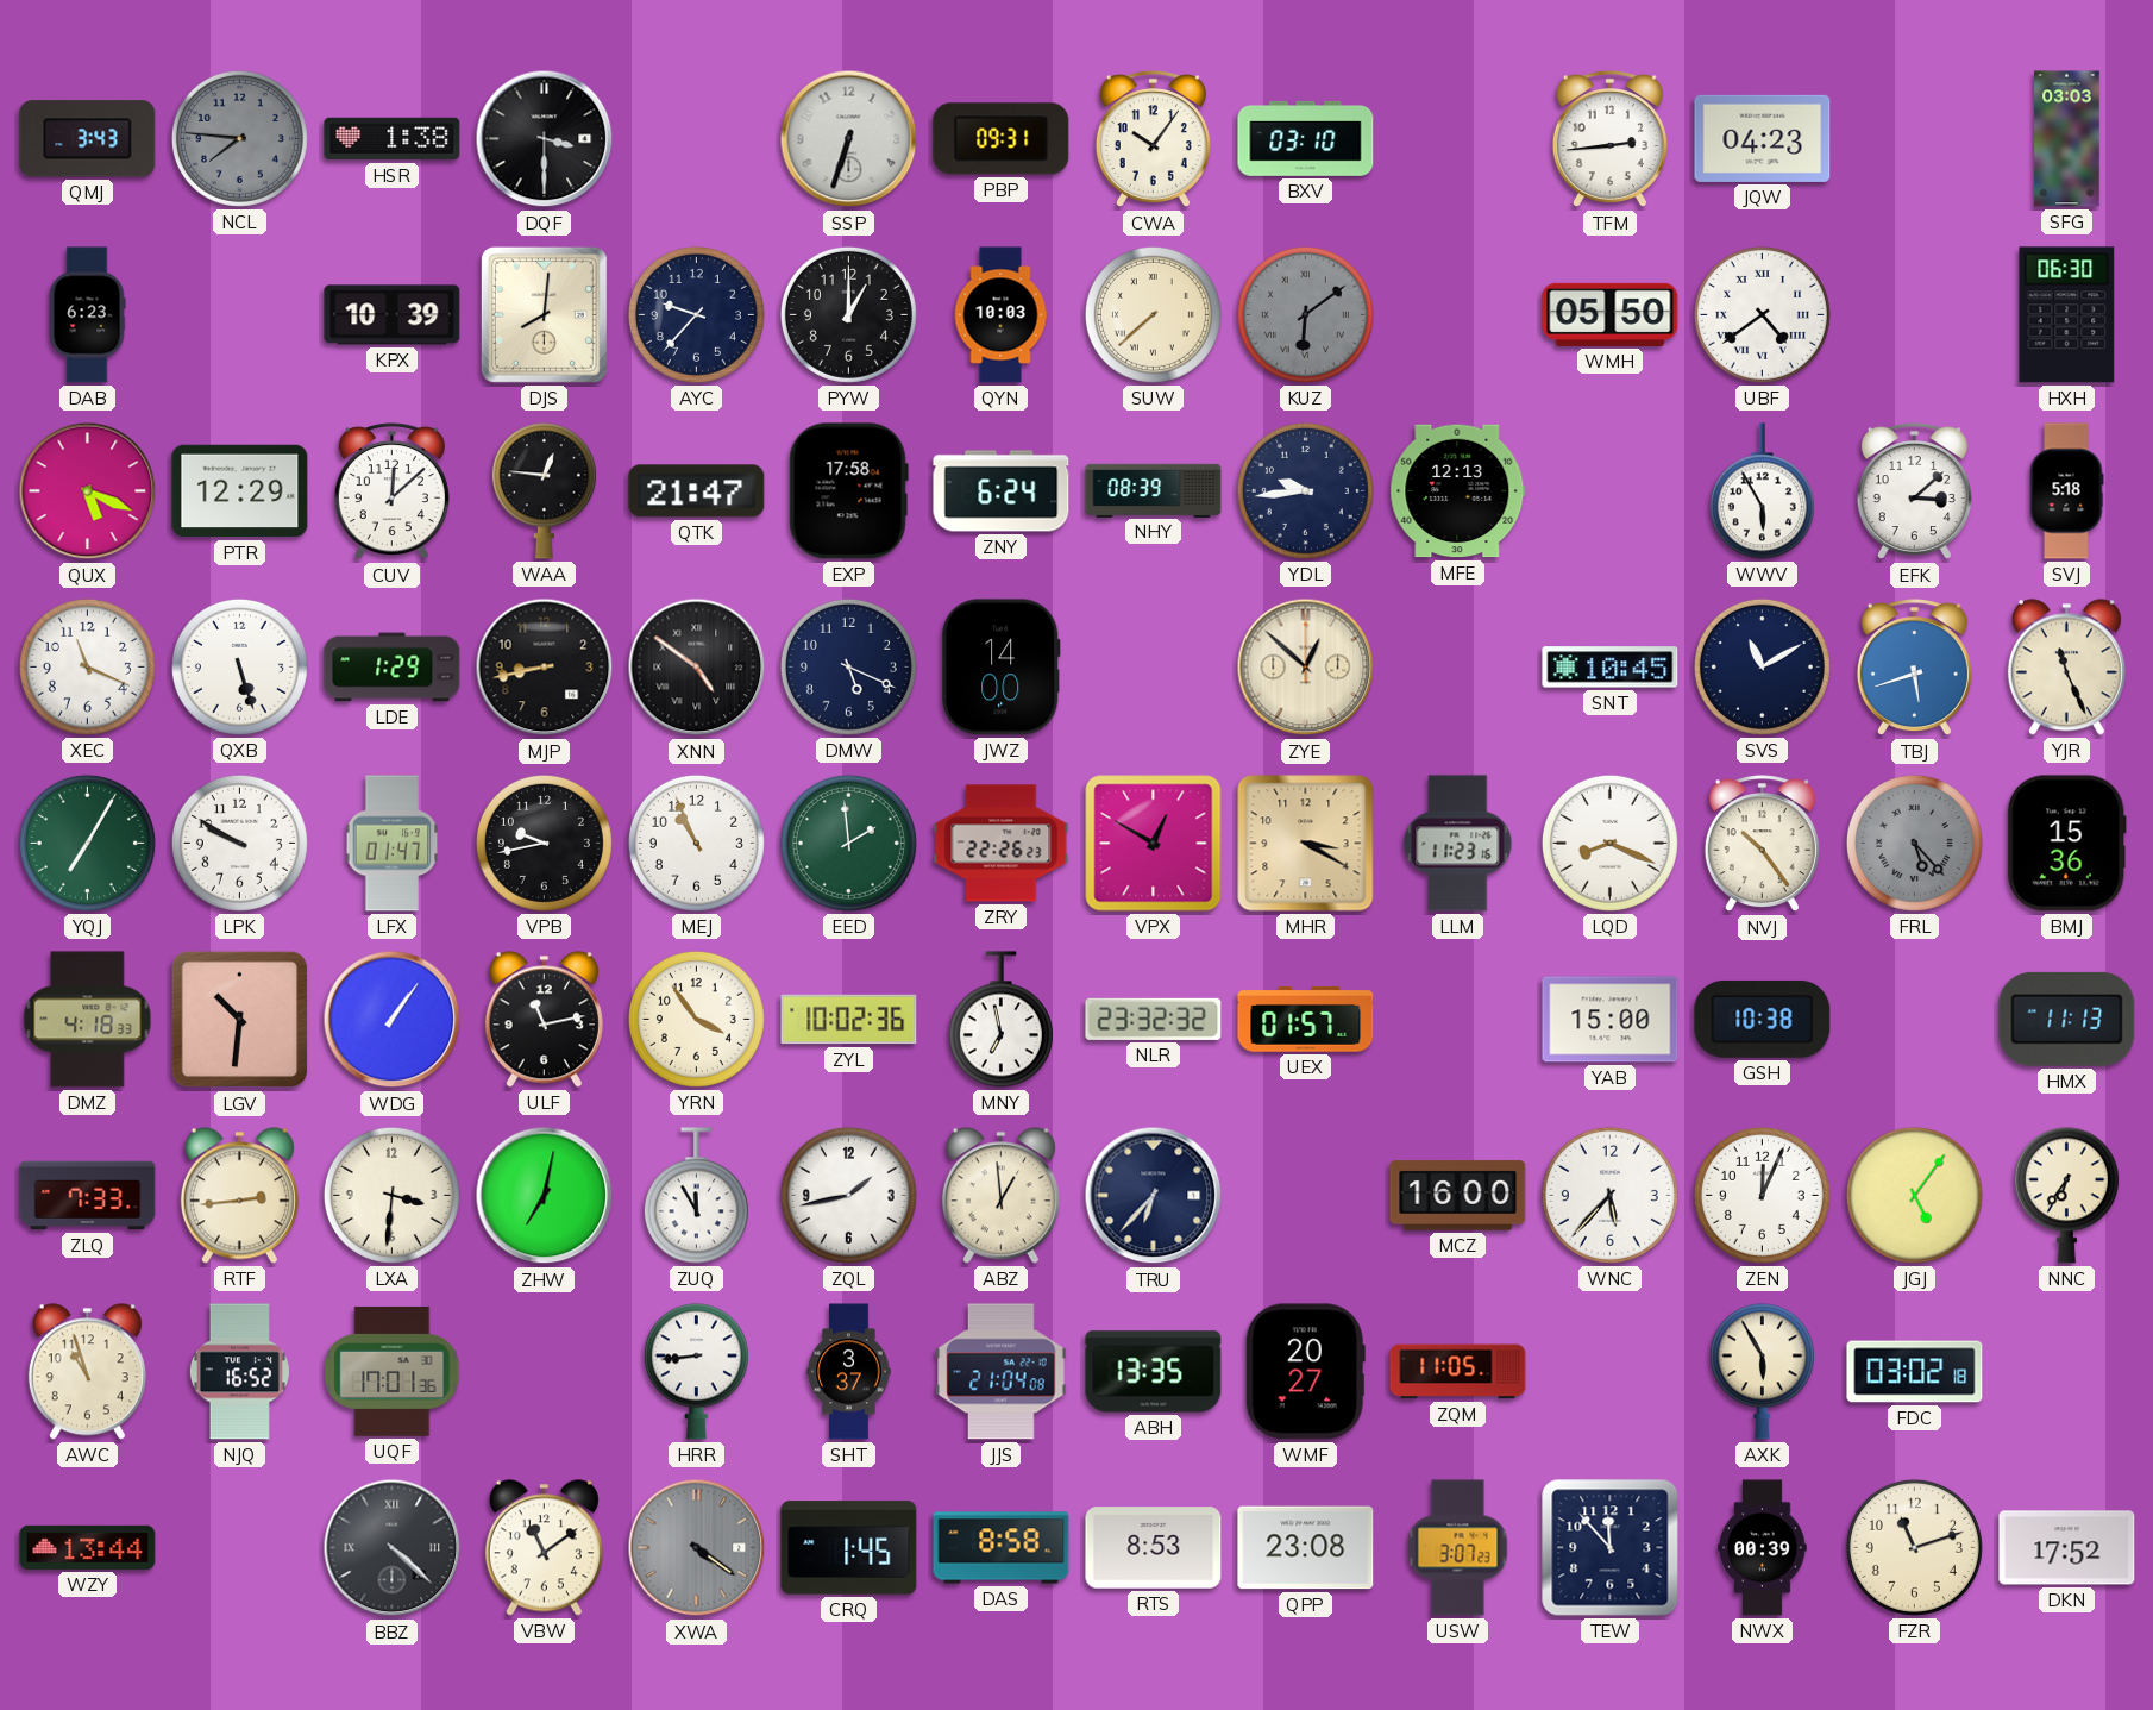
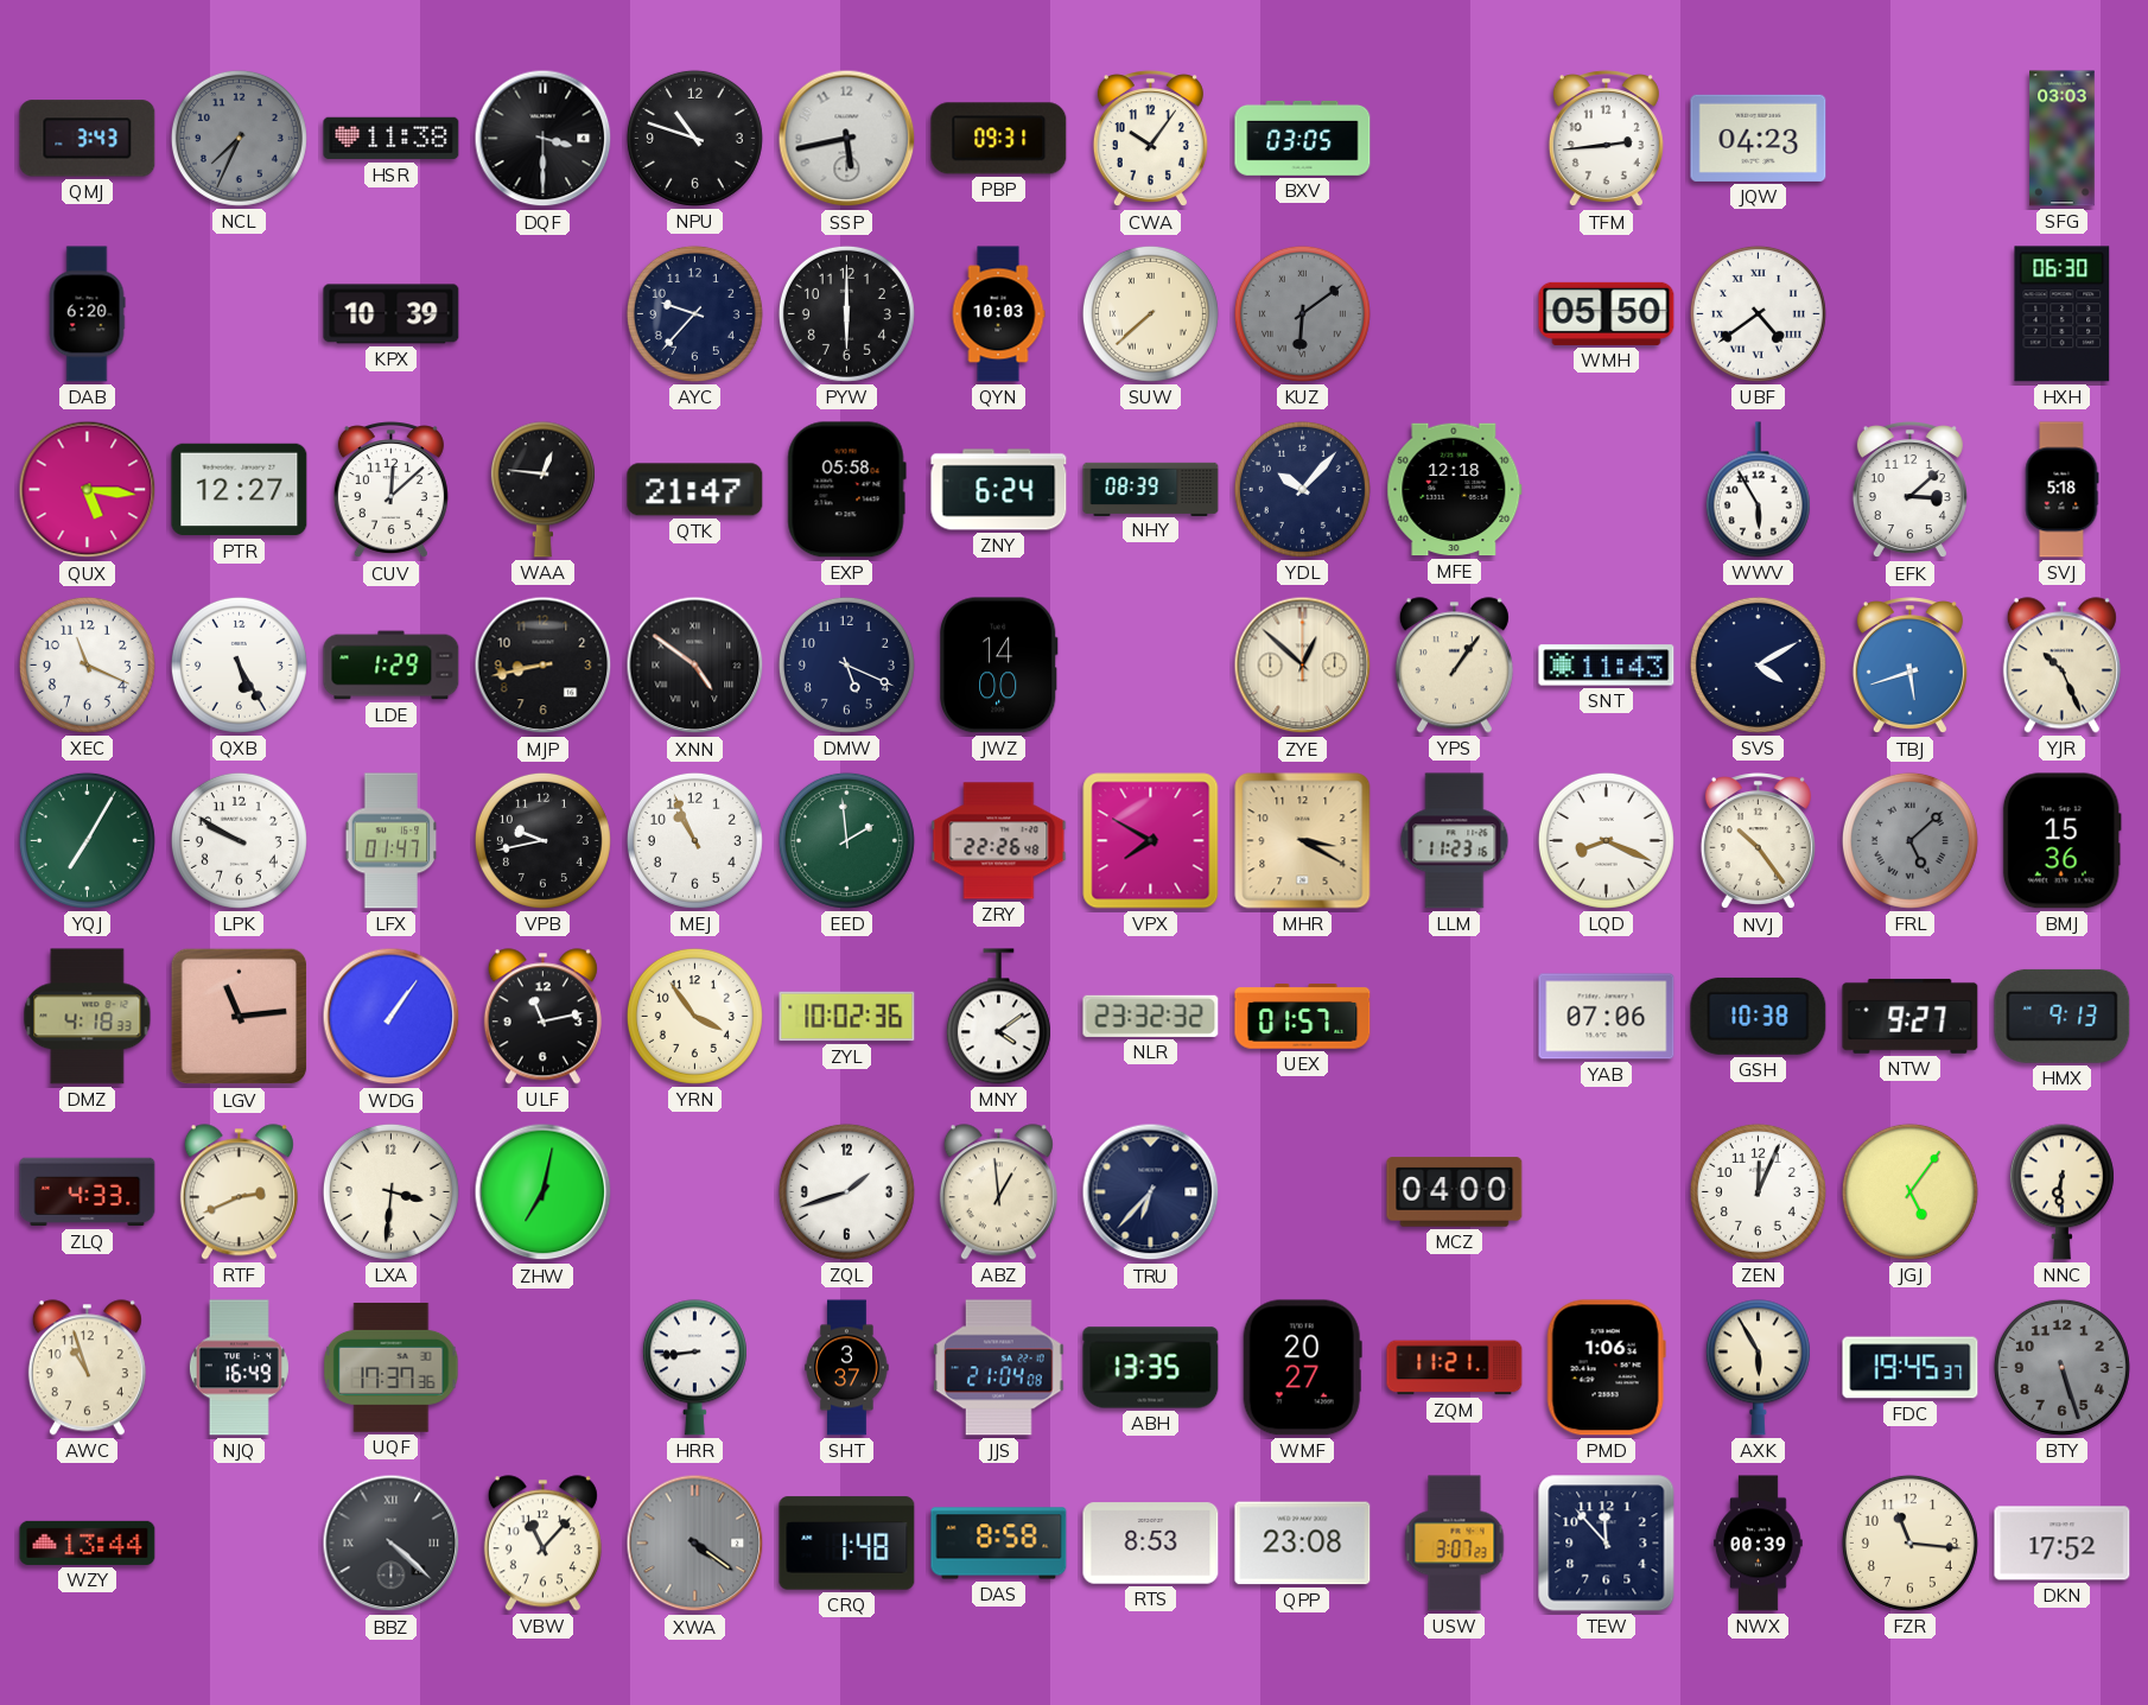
NCL: 7:46 -> 7:34
HSR: 1:38 -> 11:38
NPU: none -> 10:48
SSP: 6:33 -> 5:43
BXV: 03:10 -> 03:05
DAB: 6:23 -> 6:20
DJS: 8:01 -> none
PYW: 1:00 -> 6:00
QUX: 5:19 -> 5:16
PTR: 12:29 -> 12:27
EXP: 17:58 -> 05:58
YDL: 9:44 -> 10:07
MFE: 12:13 -> 12:18
QXB: 5:27 -> 5:25
YPS: none -> 1:06
SNT: 10:45 -> 11:43
SVS: 11:10 -> 4:10
YJR: 11:26 -> 10:26
ZRY: 22:26:23 -> 22:26:48
VPX: 12:50 -> 7:50
FRL: 5:23 -> 5:08
LGV: 10:31 -> 11:14
MNY: 6:58 -> 4:09
YAB: 15:00 -> 07:06
NTW: none -> 9:27
HMX: 11:13 -> 9:13
ZLQ: 7:33 -> 4:33
RTF: 2:44 -> 2:41
ZUQ: 11:55 -> none
ZQL: 1:43 -> 1:42
MCZ: 16:00 -> 04:00
WNC: 5:37 -> none
NNC: 6:36 -> 6:31
NJQ: 16:52 -> 16:49
UQF: 17:01 -> 17:37
ZQM: 11:05 -> 11:21
PMD: none -> 1:06
FDC: 03:02 -> 19:45
BTY: none -> 5:27
VBW: 11:09 -> 11:07
CRQ: 1:45 -> 1:48
FZR: 11:12 -> 11:16
